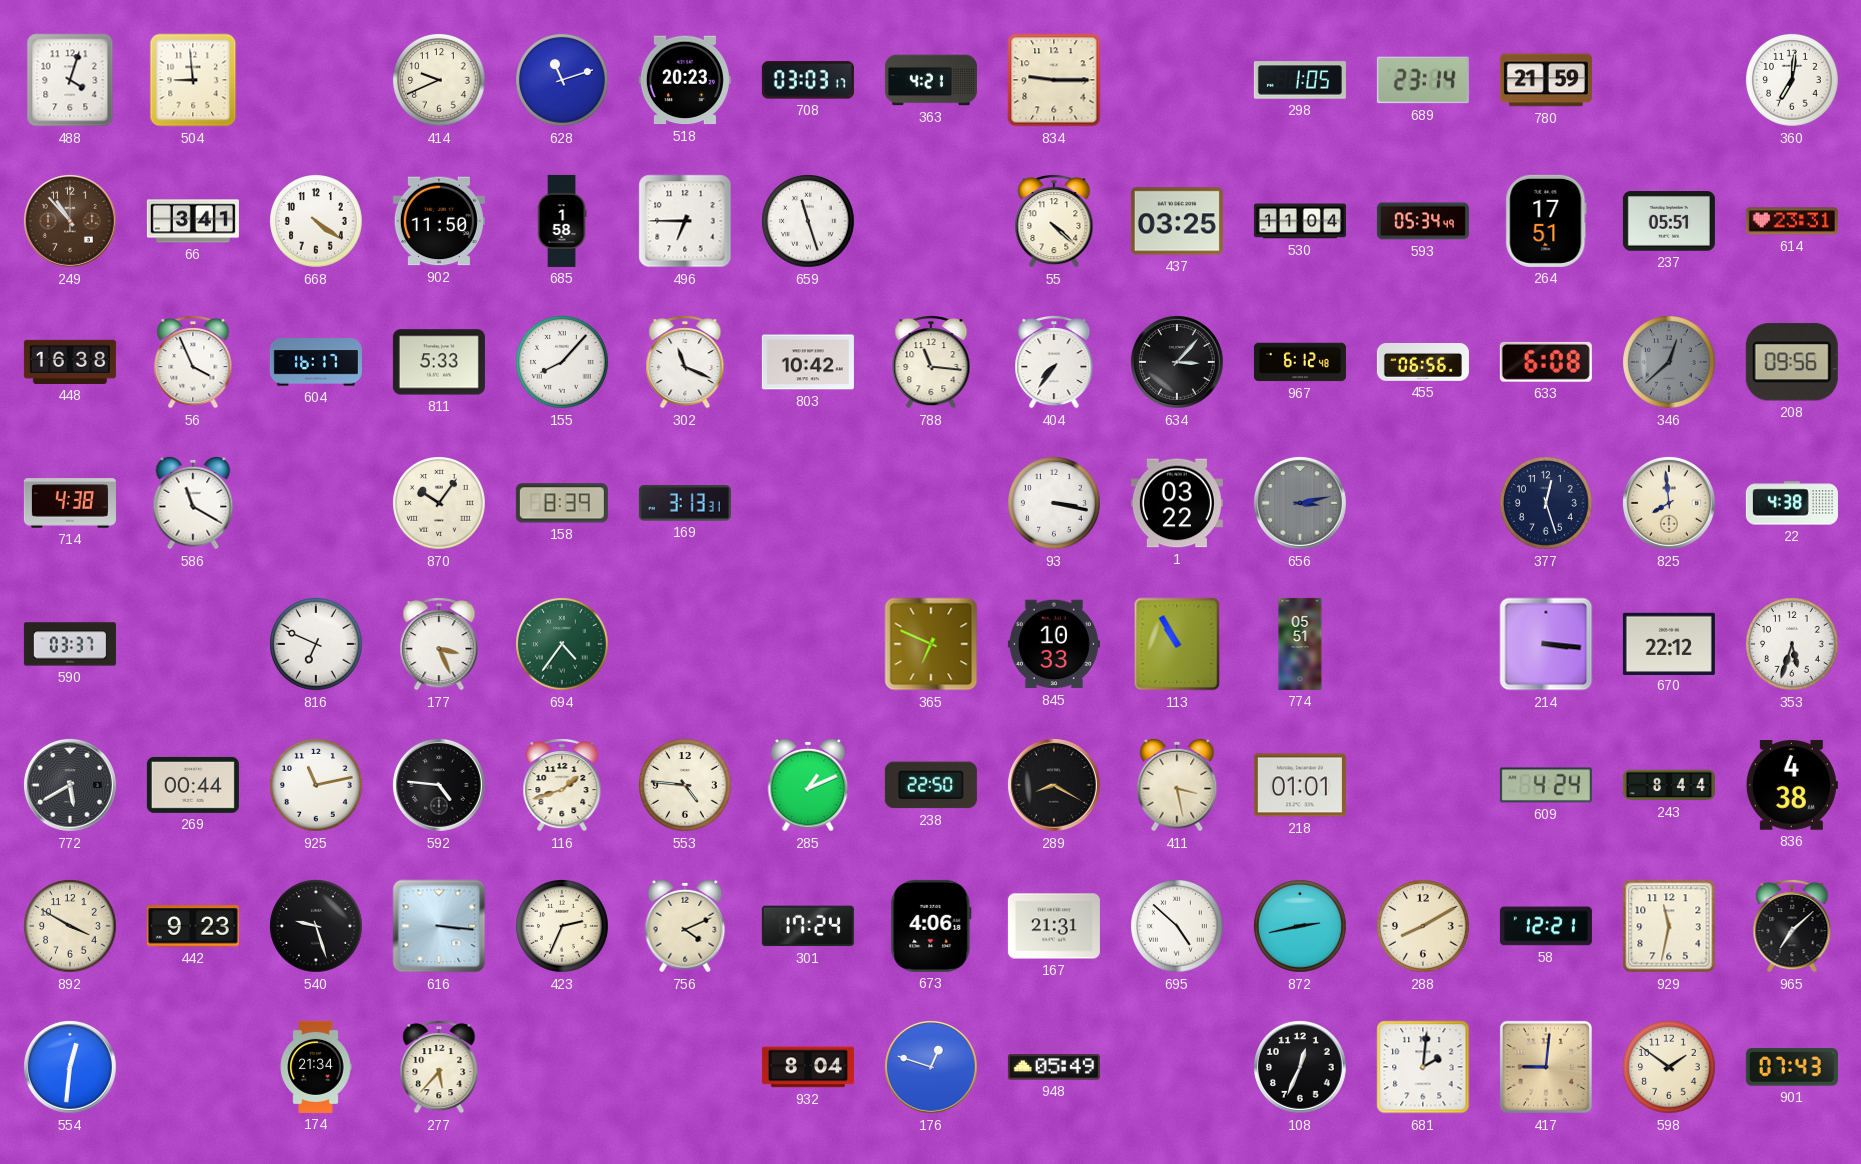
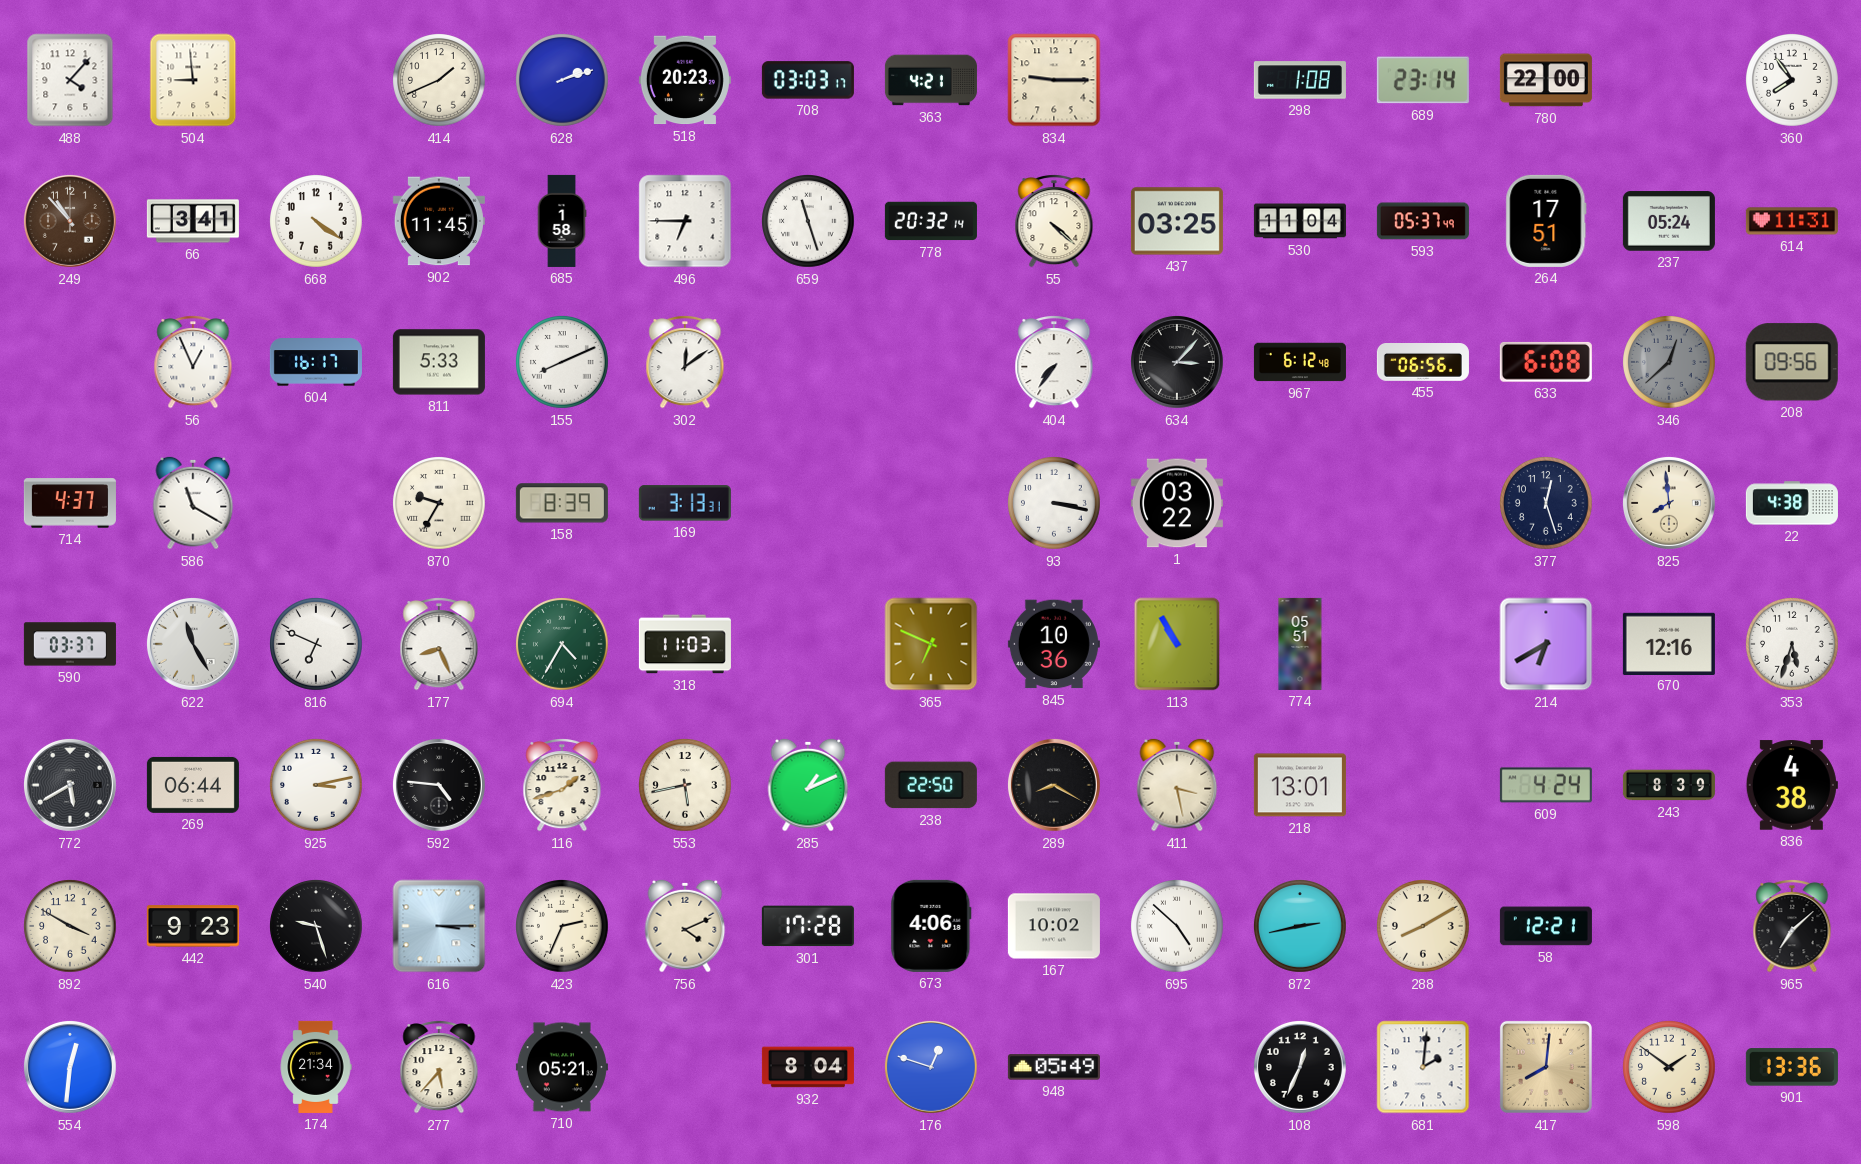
488: 4:03 -> 4:07
414: 9:41 -> 1:41
628: 11:12 -> 2:12
298: 1:05 -> 1:08
780: 21:59 -> 22:00
360: 7:01 -> 7:54
902: 11:50 -> 11:45
778: none -> 20:32
593: 05:34 -> 05:37
237: 05:51 -> 05:24
614: 23:31 -> 11:31
448: 16:38 -> none
56: 3:56 -> 12:56
155: 8:07 -> 8:11
302: 11:19 -> 12:09
803: 10:42 -> none
788: 11:16 -> none
714: 4:38 -> 4:37
870: 10:06 -> 9:35
656: 3:13 -> none
622: none -> 11:25
177: 3:26 -> 8:26
694: 4:36 -> 4:35
318: none -> 11:03
845: 10:33 -> 10:36
214: 3:16 -> 6:40
670: 22:12 -> 12:16
269: 00:44 -> 06:44
925: 11:13 -> 3:13
553: 4:46 -> 5:43
218: 01:01 -> 13:01
243: 8:44 -> 8:39
616: 3:16 -> 3:15
301: 17:24 -> 17:28
167: 21:31 -> 10:02
929: 11:32 -> none
710: none -> 05:21
417: 9:01 -> 8:01
901: 07:43 -> 13:36
